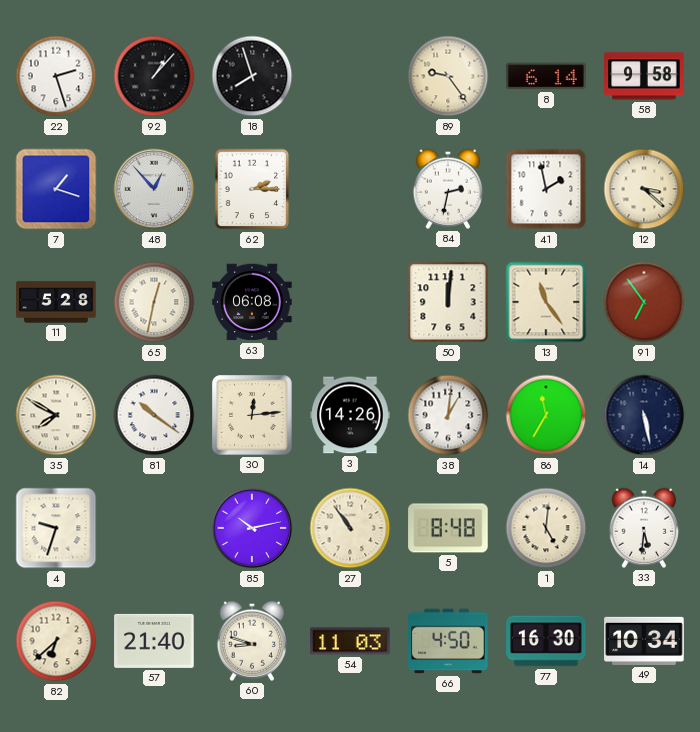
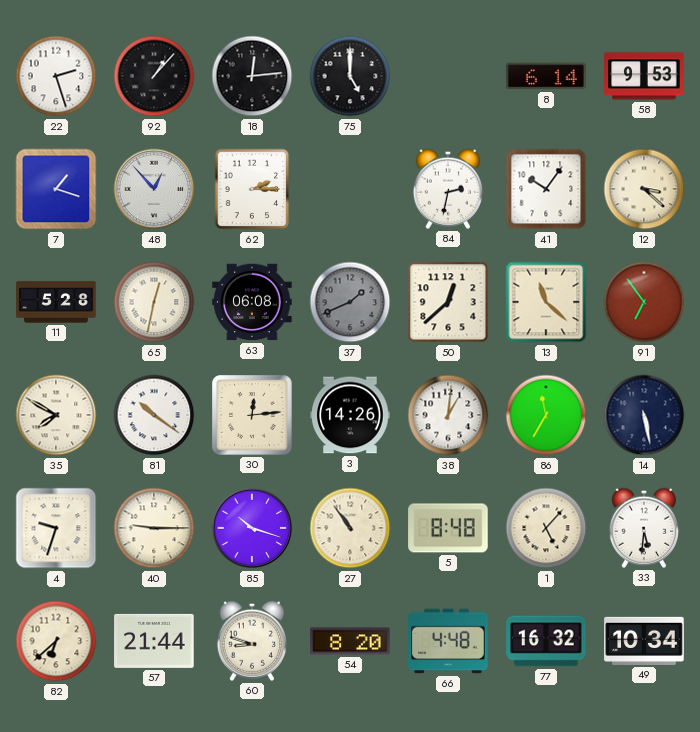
18: 7:57 -> 12:14
75: none -> 5:00
89: 9:24 -> none
58: 9:58 -> 9:53
41: 1:58 -> 10:06
37: none -> 1:41
50: 12:01 -> 12:38
13: 11:24 -> 11:22
40: none -> 9:15
85: 10:13 -> 10:18
1: 5:01 -> 5:07
57: 21:40 -> 21:44
54: 11:03 -> 8:20
66: 4:50 -> 4:48
77: 16:30 -> 16:32
